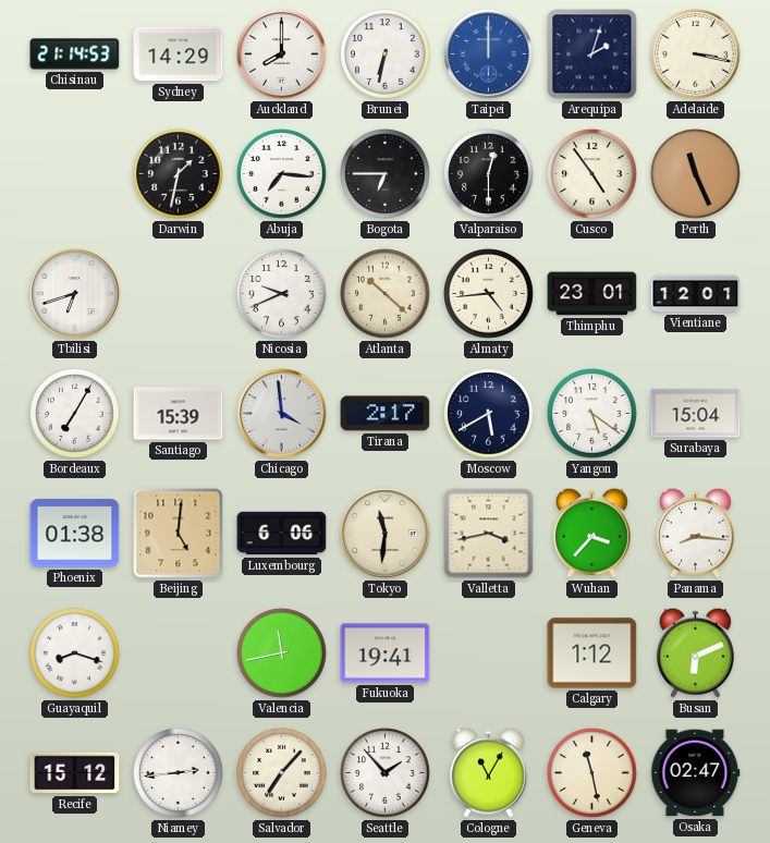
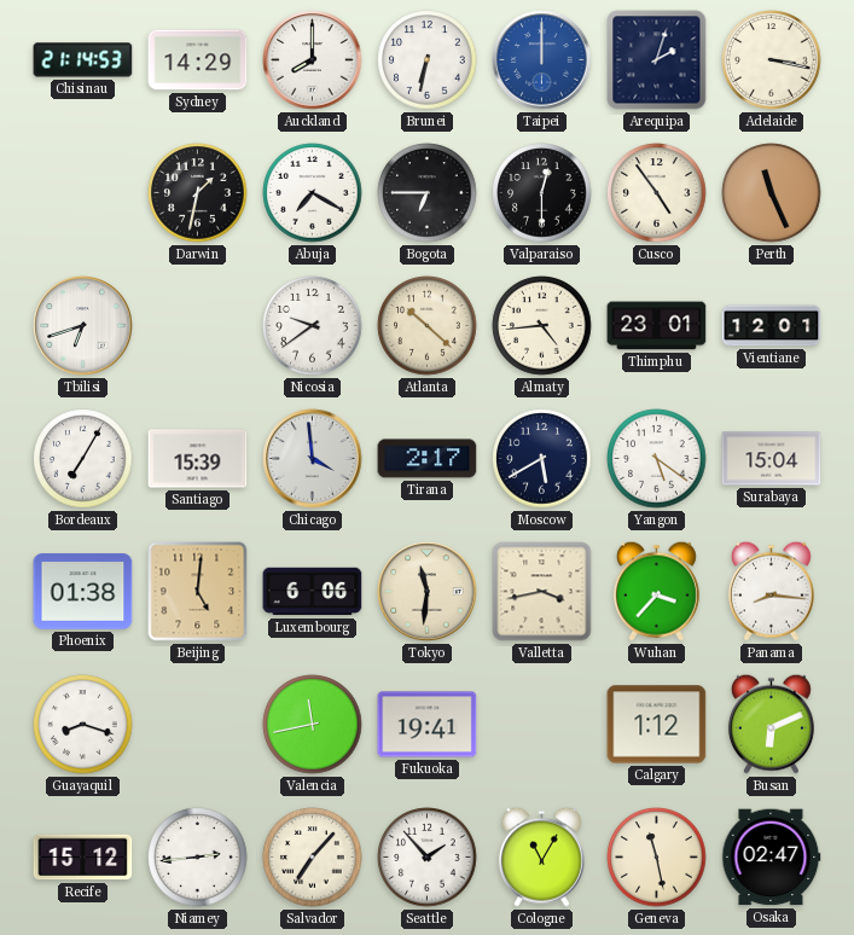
Abuja: 7:16 -> 7:20
Nicosia: 9:41 -> 9:39
